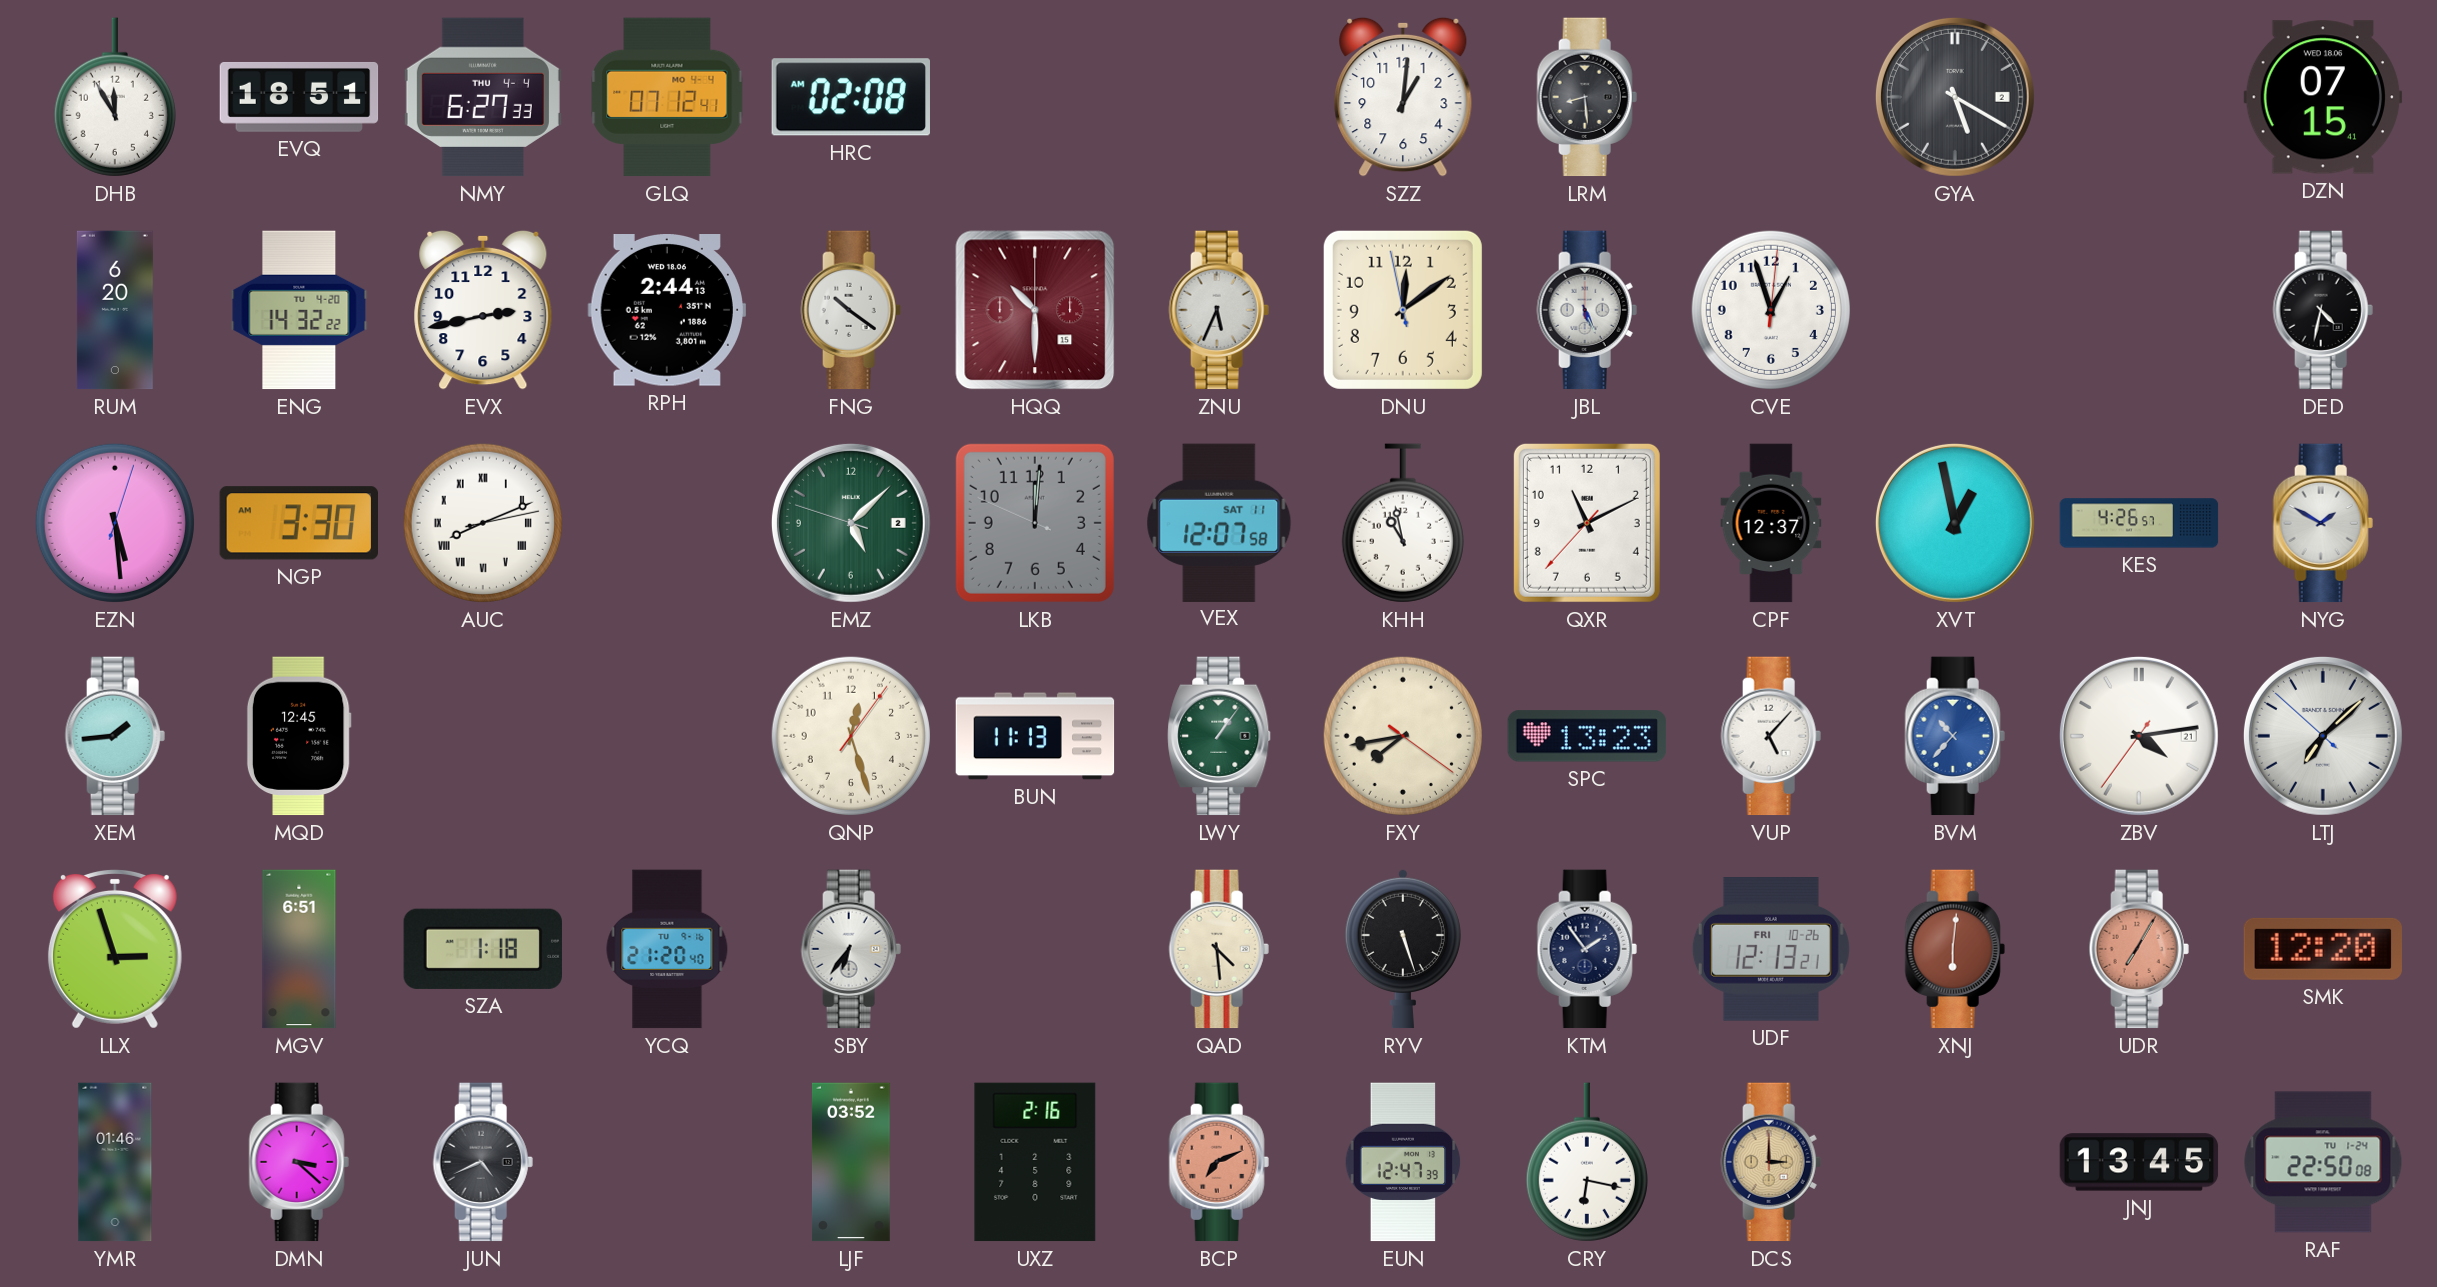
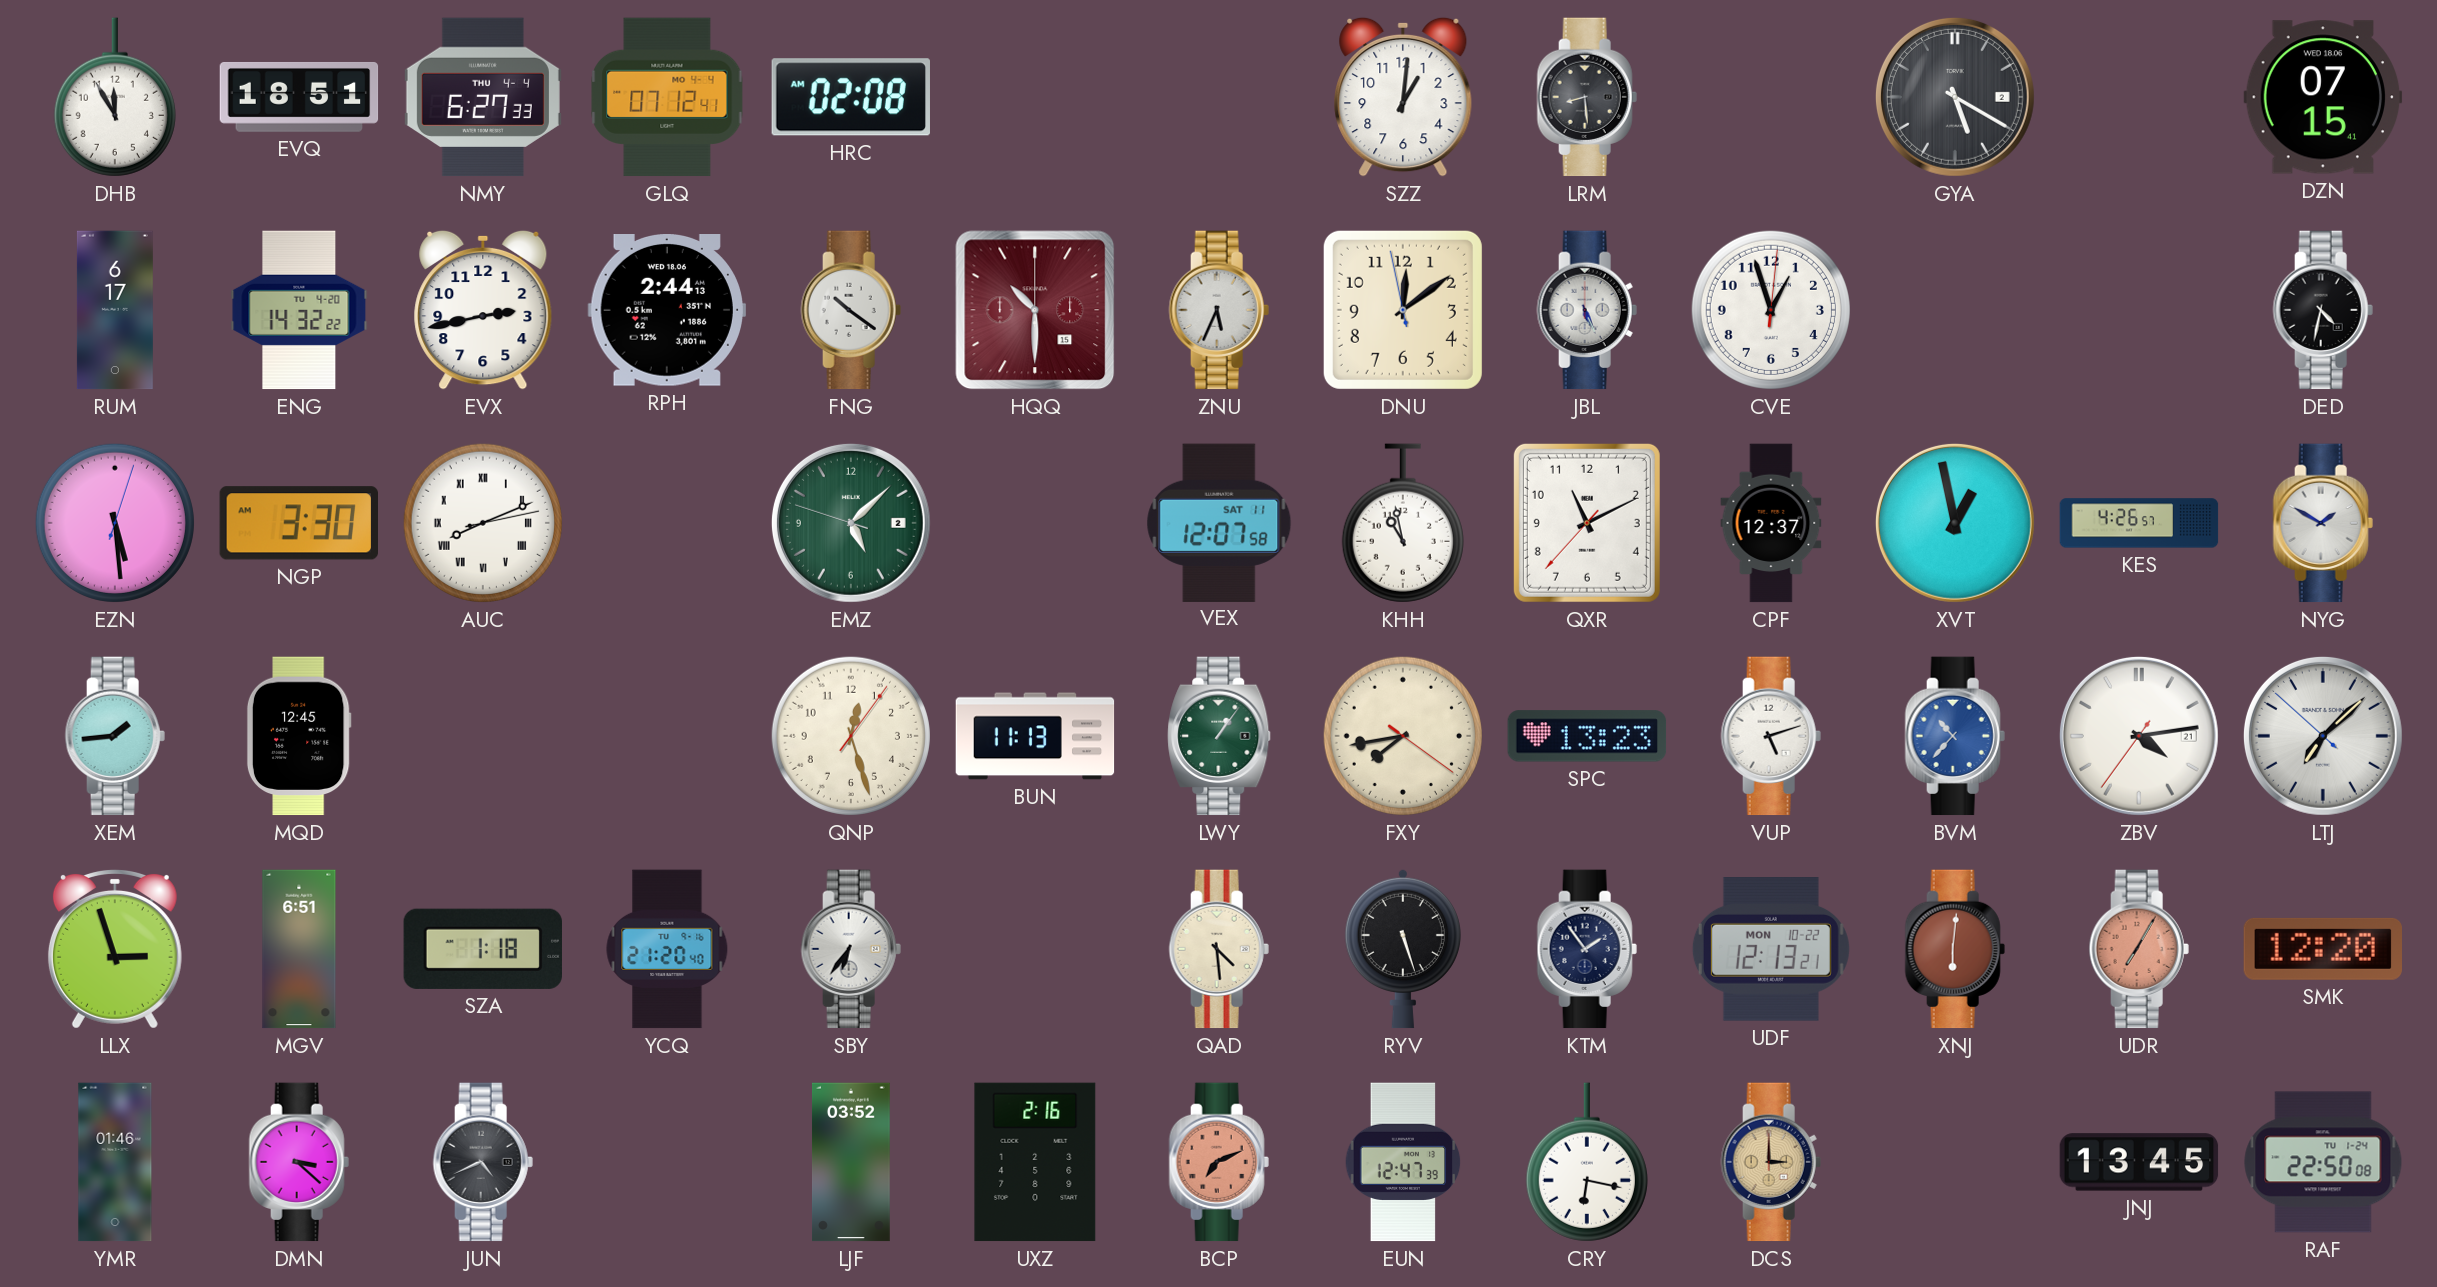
RUM: 6:20 -> 6:17
LKB: 12:00 -> none
VUP: 5:07 -> 5:12
UDF date: FRI 10-26 -> MON 10-22
